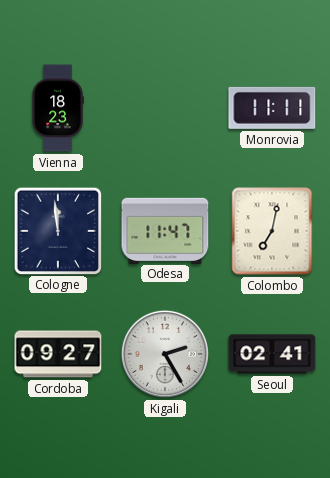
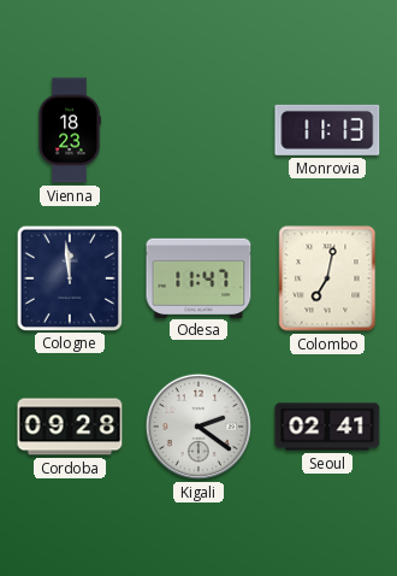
Monrovia: 11:11 -> 11:13
Cordoba: 09:27 -> 09:28
Kigali: 2:25 -> 2:21
